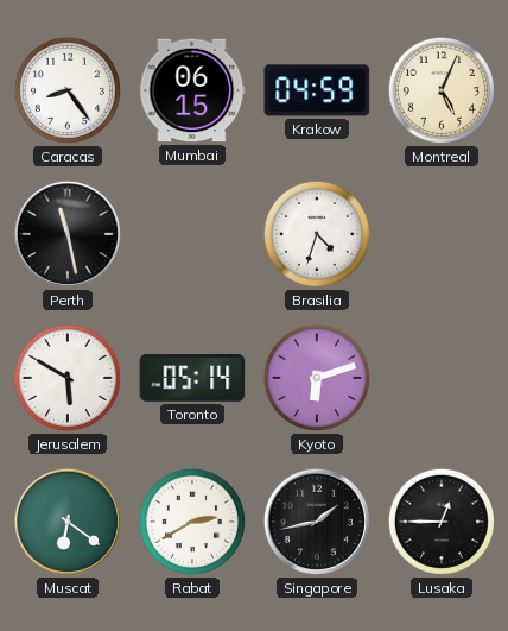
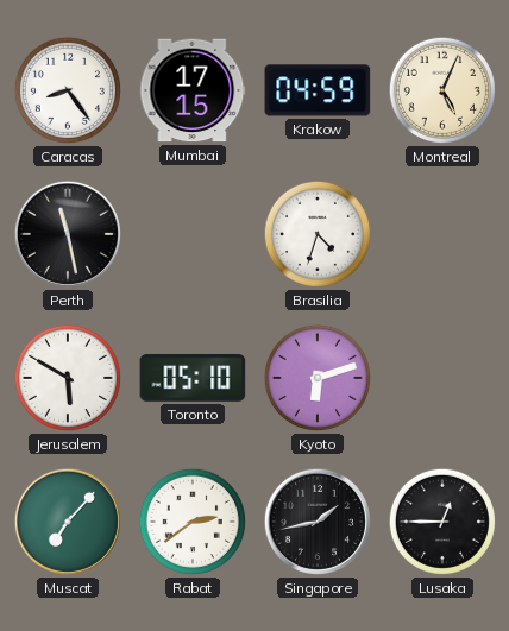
Mumbai: 06:15 -> 17:15
Toronto: 05:14 -> 05:10
Muscat: 6:21 -> 7:07
Rabat: 2:40 -> 2:39
